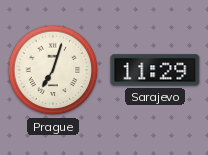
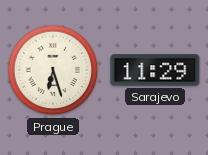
Prague: 7:03 -> 6:27
